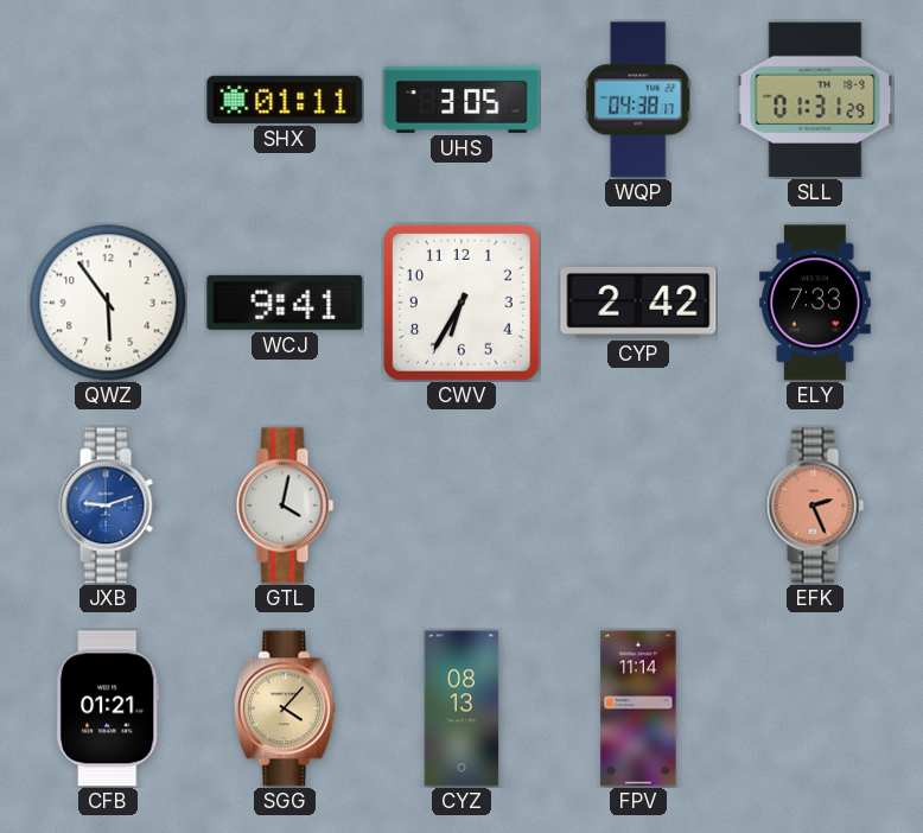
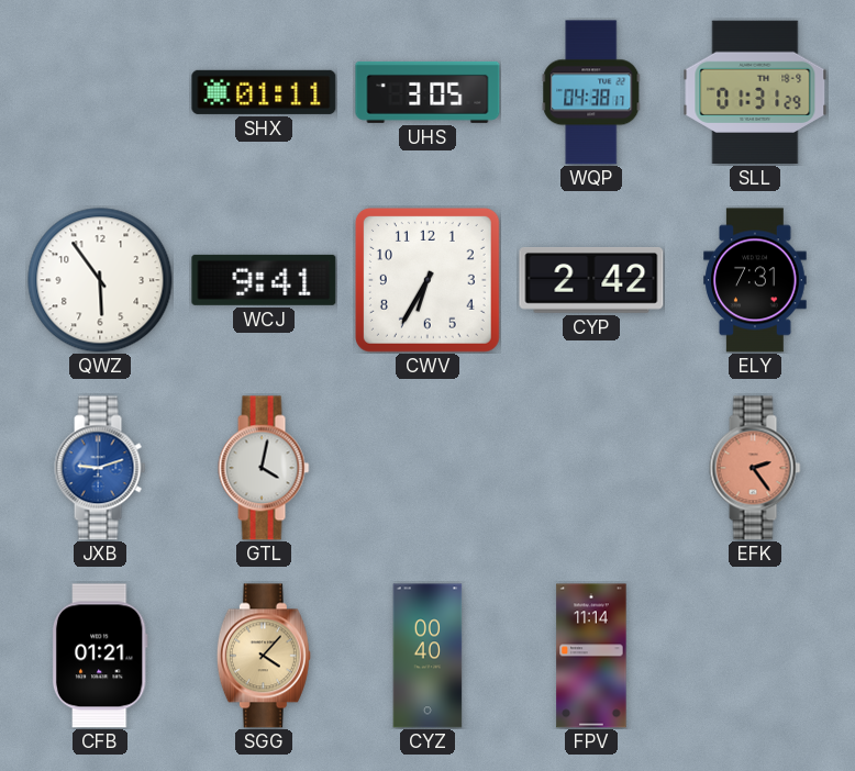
ELY: 7:33 -> 7:31
EFK: 2:26 -> 2:24
CYZ: 08:13 -> 00:40
